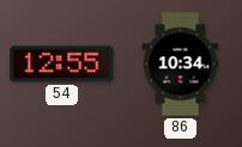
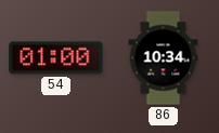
54: 12:55 -> 01:00
